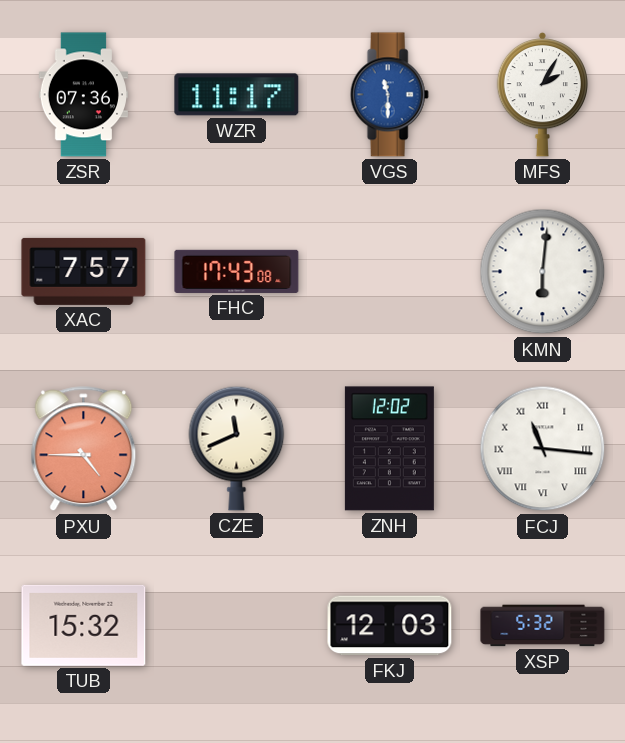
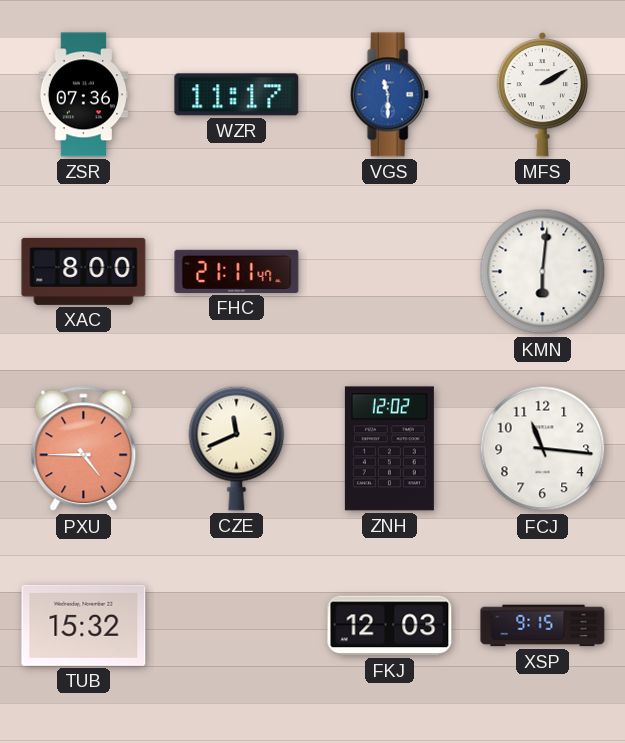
MFS: 2:05 -> 2:10
XAC: 7:57 -> 8:00
FHC: 17:43 -> 21:11
FCJ numerals: Roman -> Arabic
XSP: 5:32 -> 9:15
